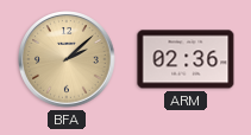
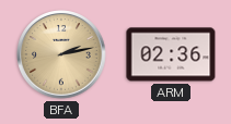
BFA: 2:08 -> 2:13
